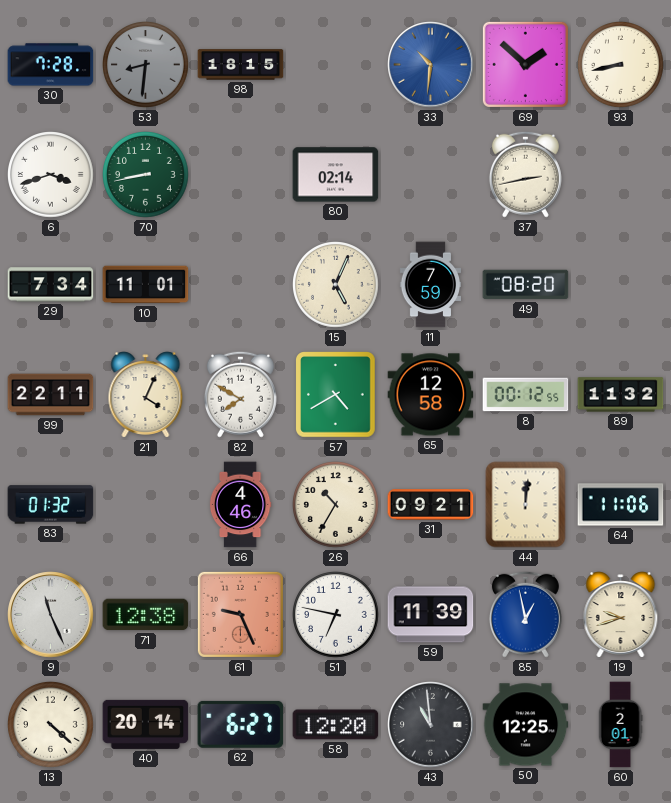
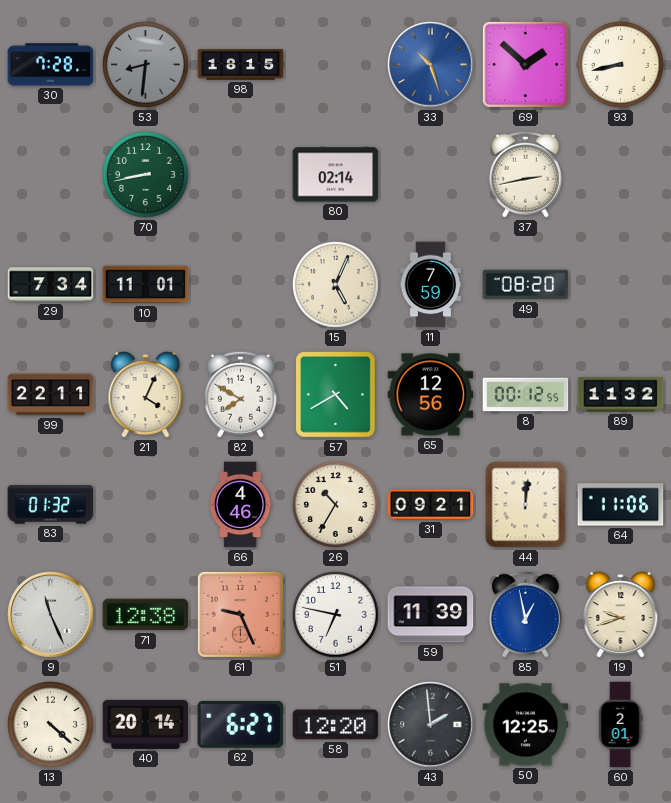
33: 10:31 -> 10:27
6: 3:42 -> none
65: 12:58 -> 12:56
43: 10:59 -> 1:59
